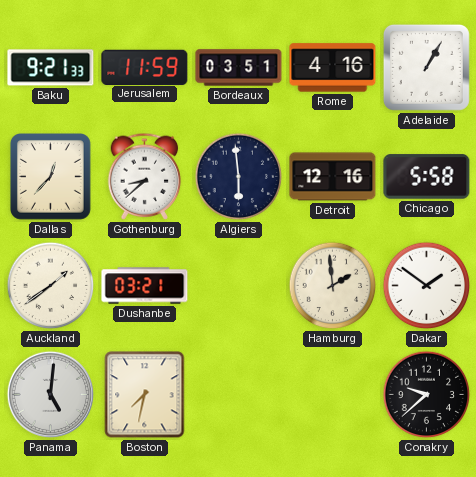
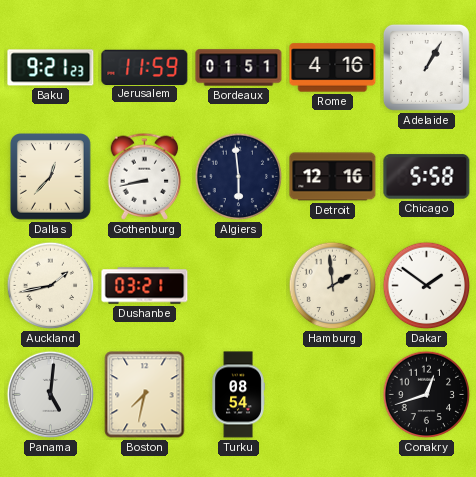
Baku: 9:21:33 -> 9:21:23
Bordeaux: 03:51 -> 01:51
Gothenburg: 8:38 -> 8:43
Auckland: 1:39 -> 1:43
Turku: none -> 08:54
Conakry: 9:38 -> 12:42
